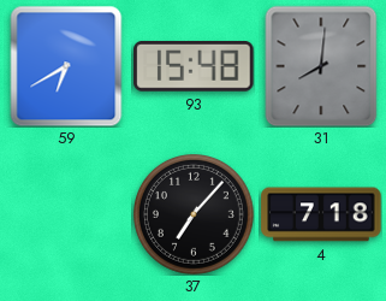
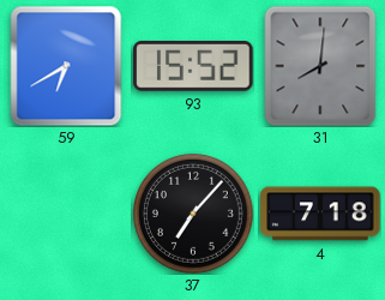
93: 15:48 -> 15:52
